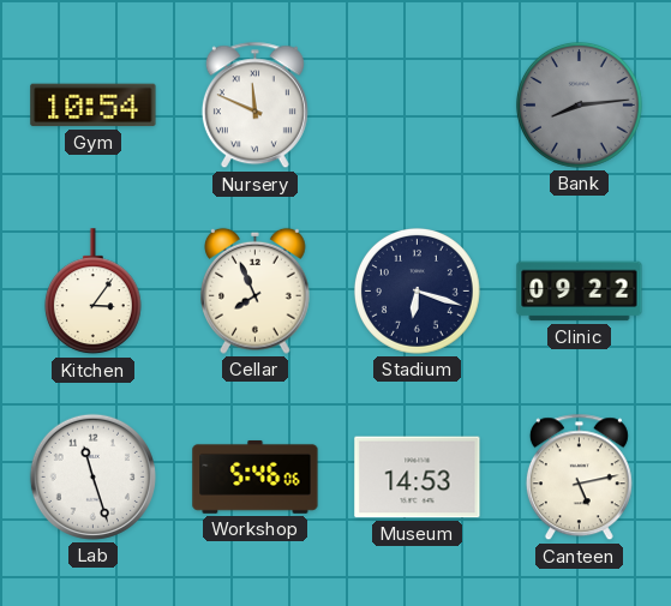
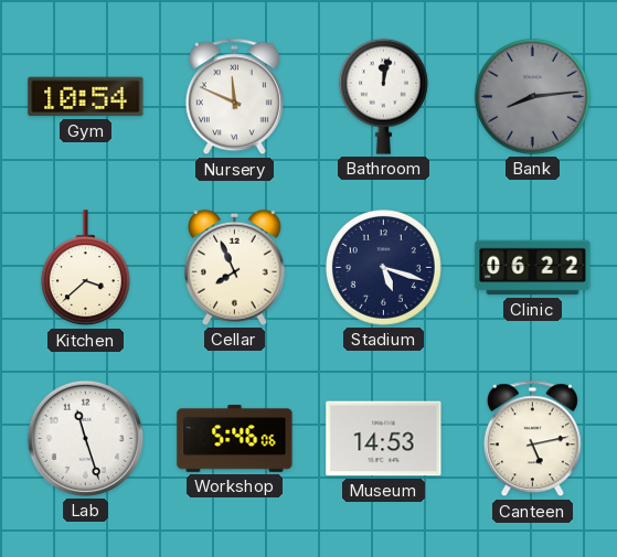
Bathroom: none -> 12:02
Kitchen: 3:06 -> 3:38
Stadium: 6:18 -> 5:18
Clinic: 09:22 -> 06:22
